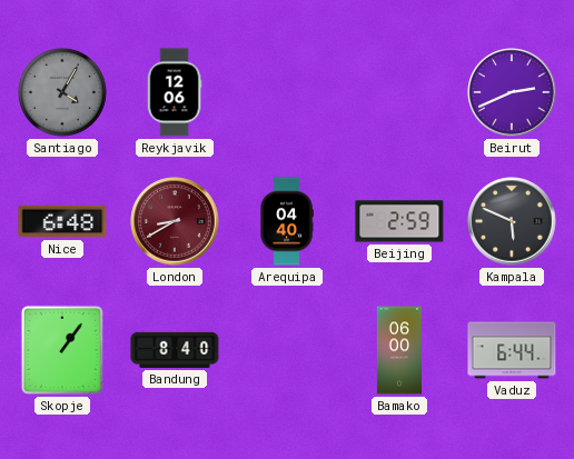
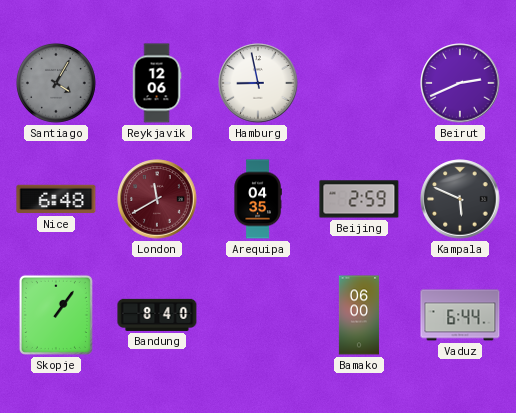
Hamburg: none -> 8:58
London: 8:40 -> 11:40
Arequipa: 04:40 -> 04:35
